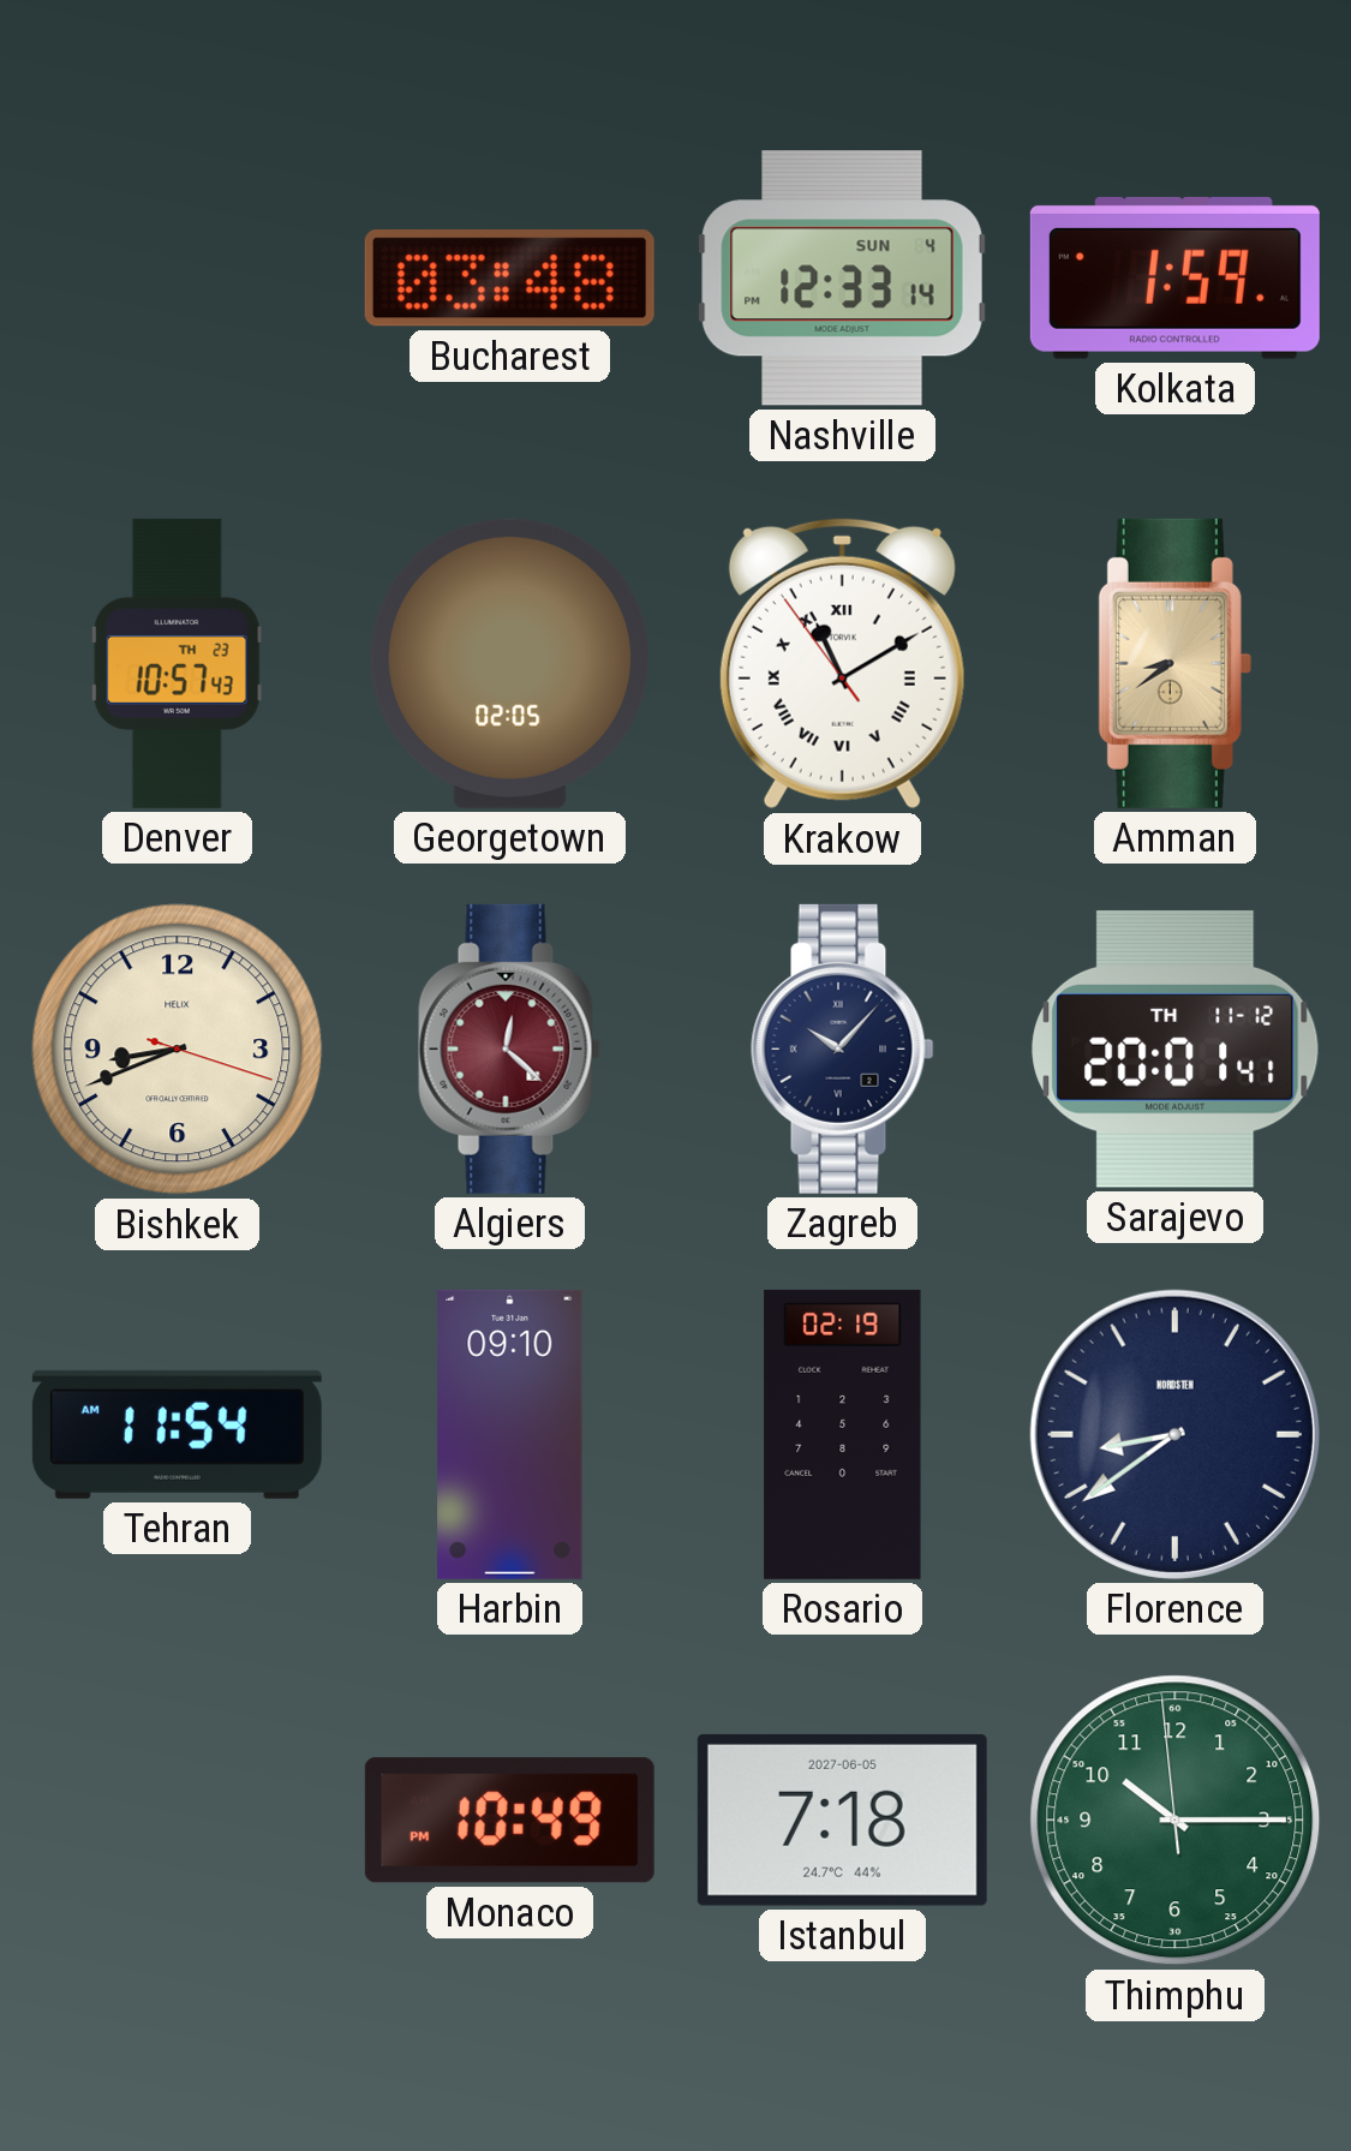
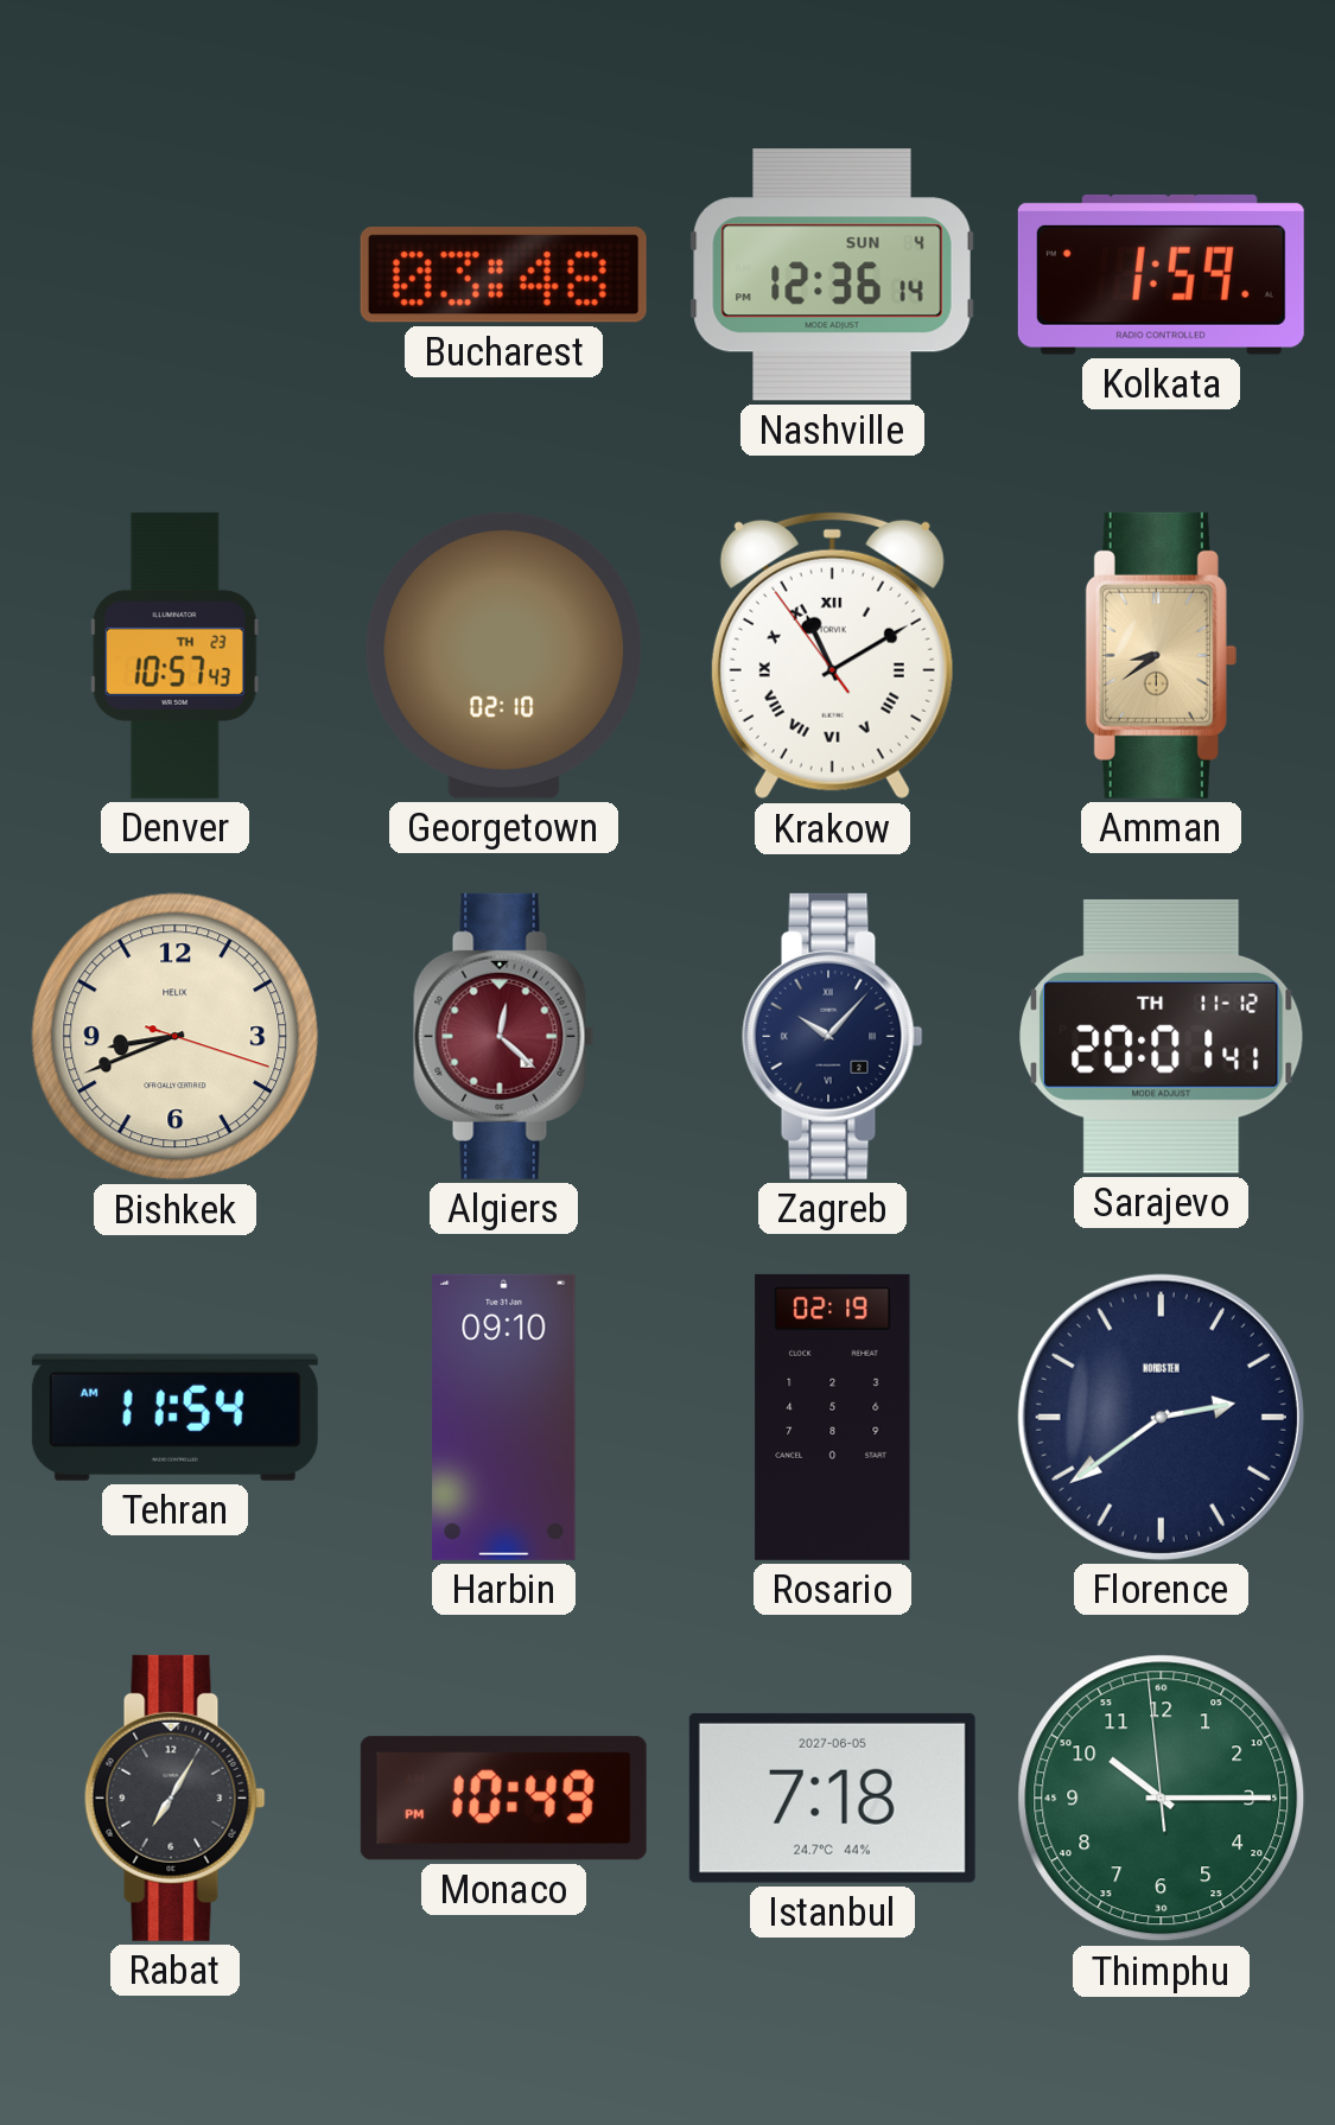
Nashville: 12:33 -> 12:36
Georgetown: 02:05 -> 02:10
Florence: 8:39 -> 2:39
Rabat: none -> 7:05
